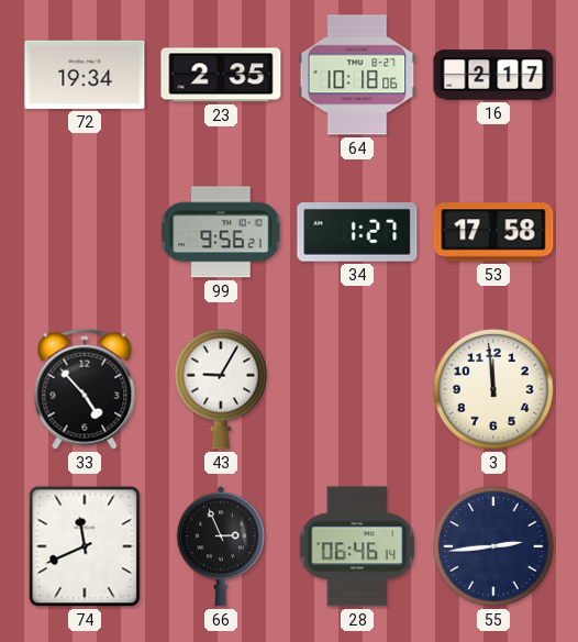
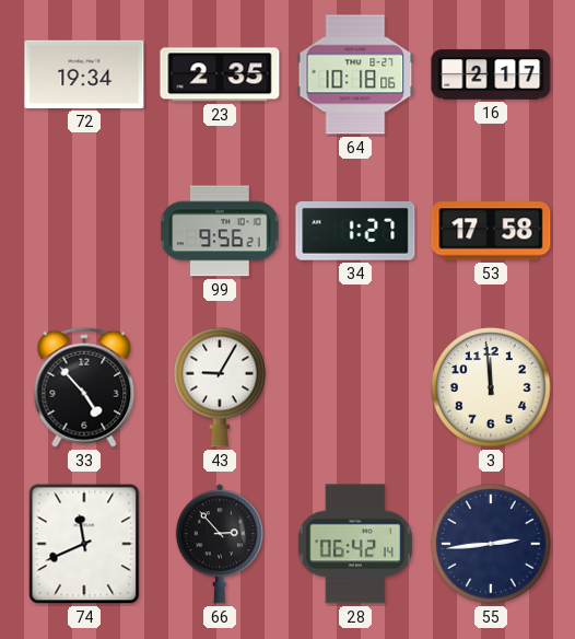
66: 2:56 -> 2:53
28: 06:46 -> 06:42
